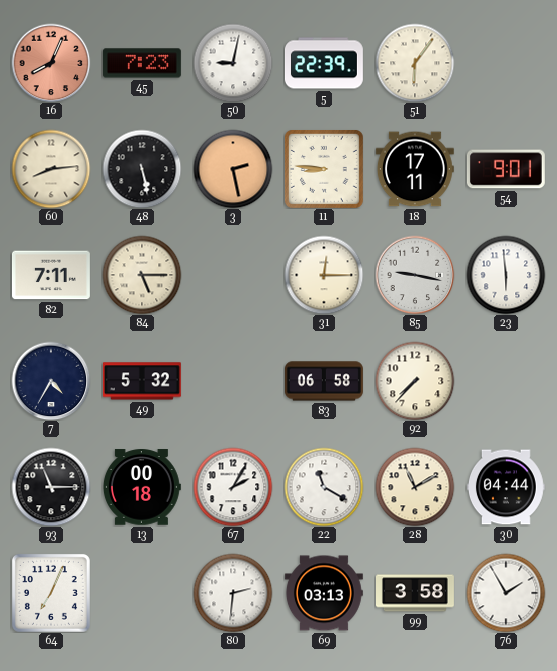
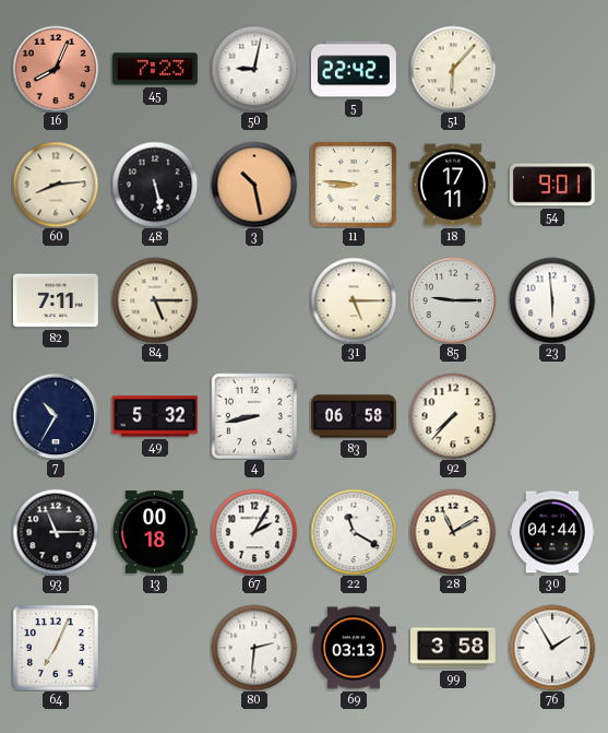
5: 22:39 -> 22:42
51: 6:06 -> 6:07
3: 2:28 -> 10:28
31: 12:15 -> 5:15
85: 9:17 -> 9:15
7: 4:35 -> 10:35
4: none -> 8:43
